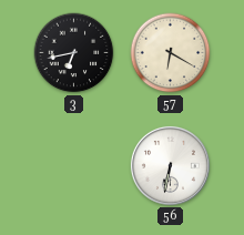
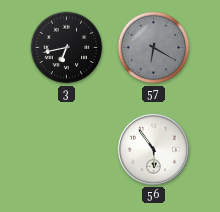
57 dial: cream -> grey
56: 6:32 -> 5:54
